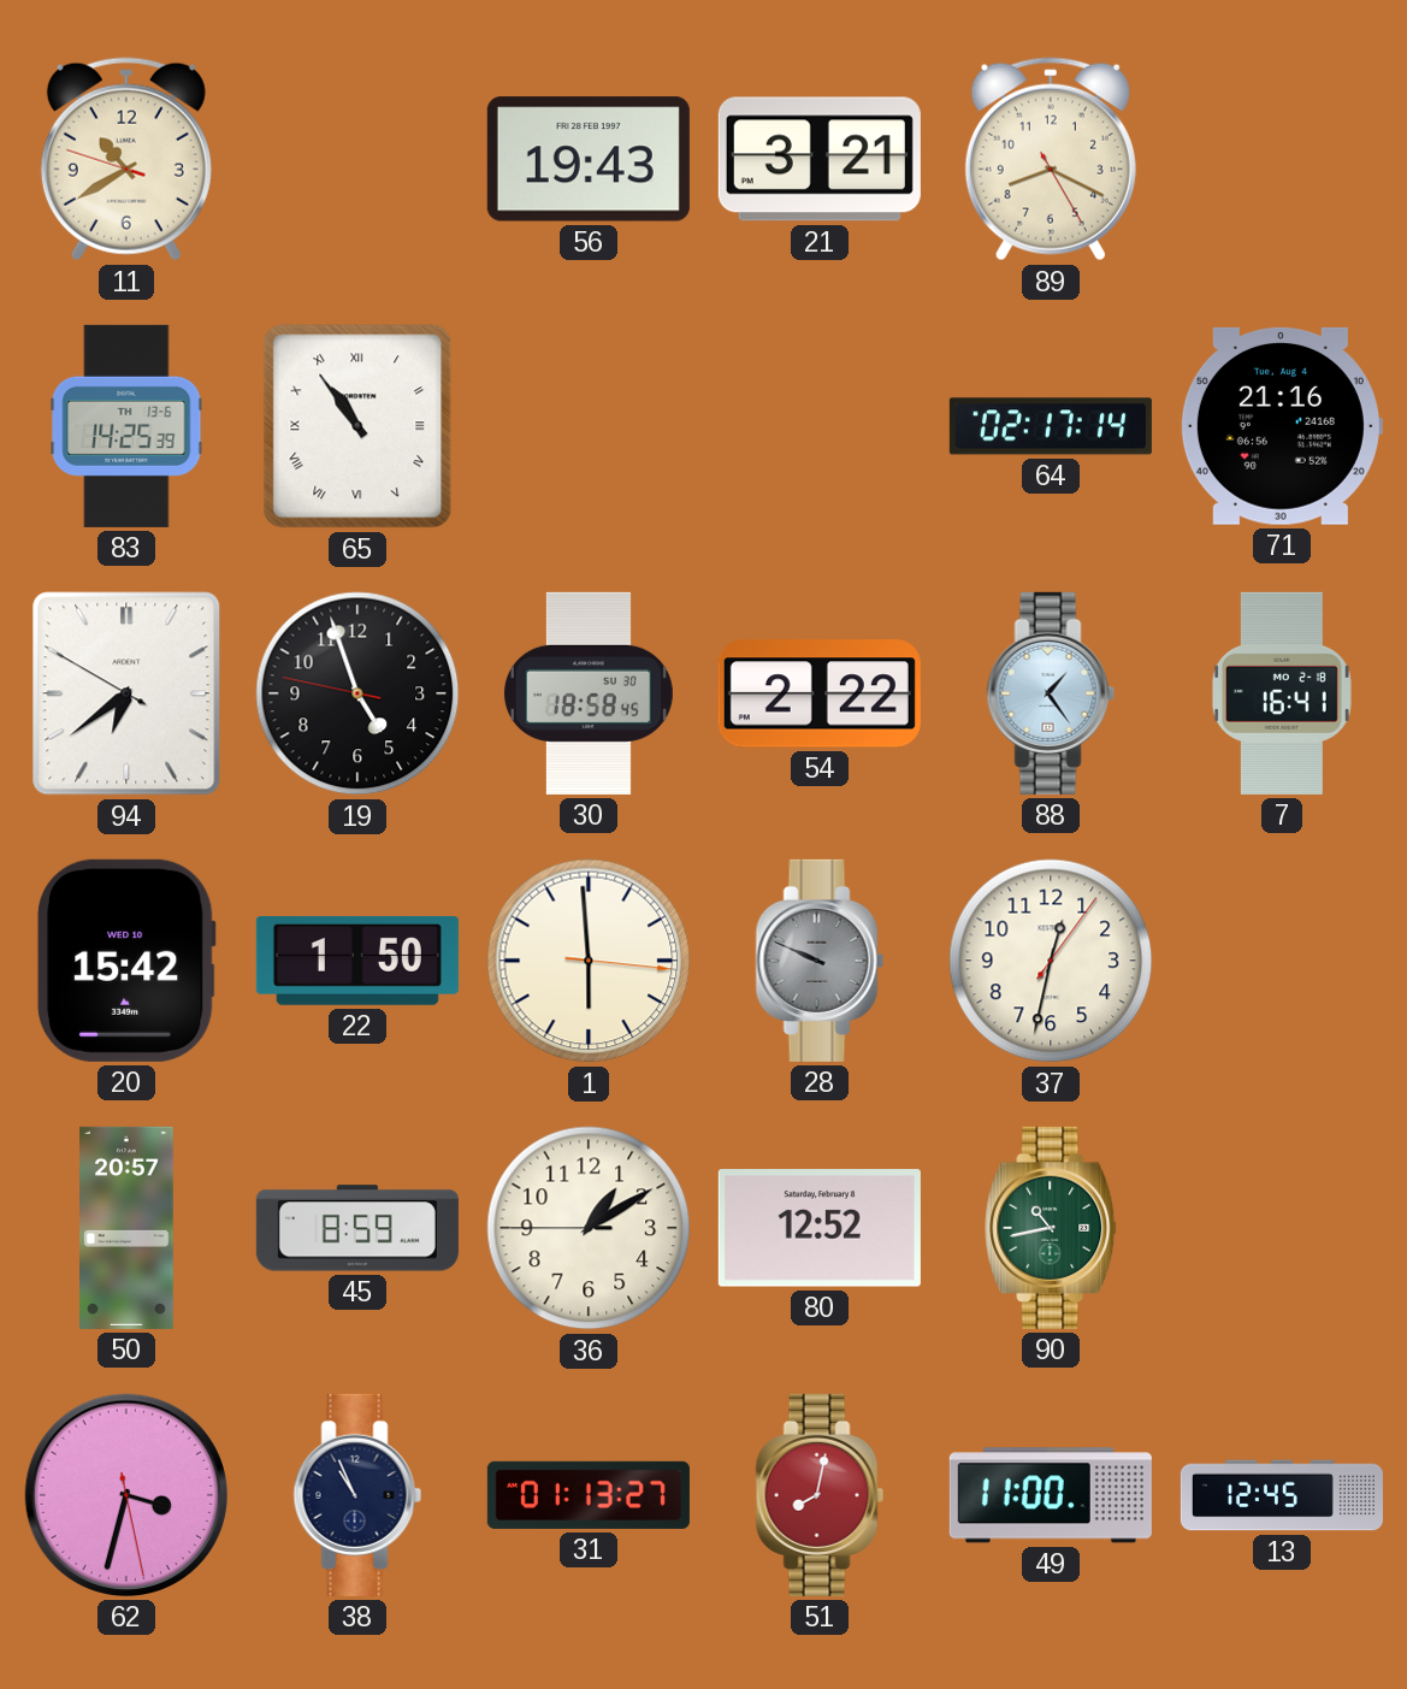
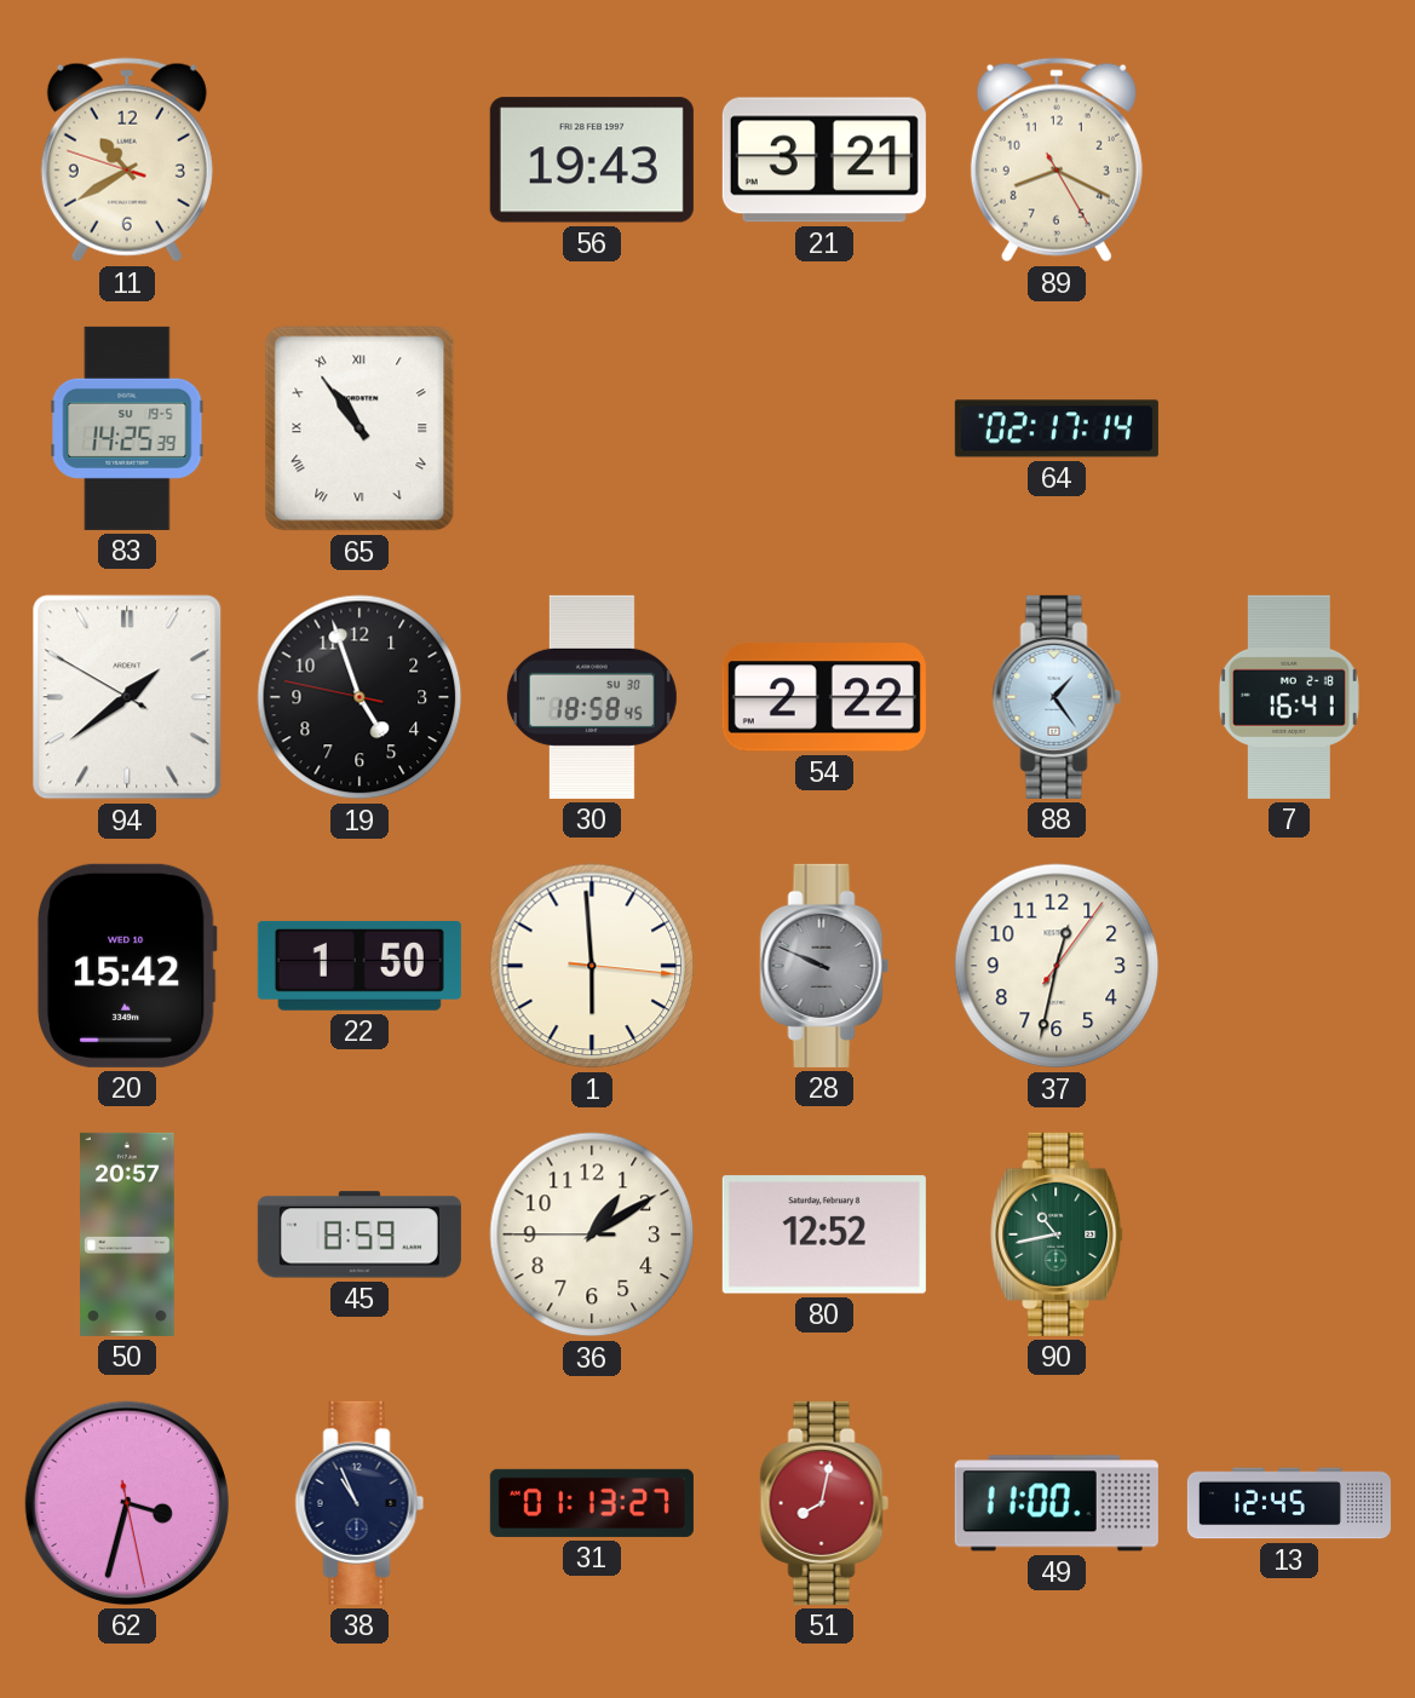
83 date: TH 13-6 -> SU 19-5
71: 21:16 -> none
94: 6:38 -> 1:38
